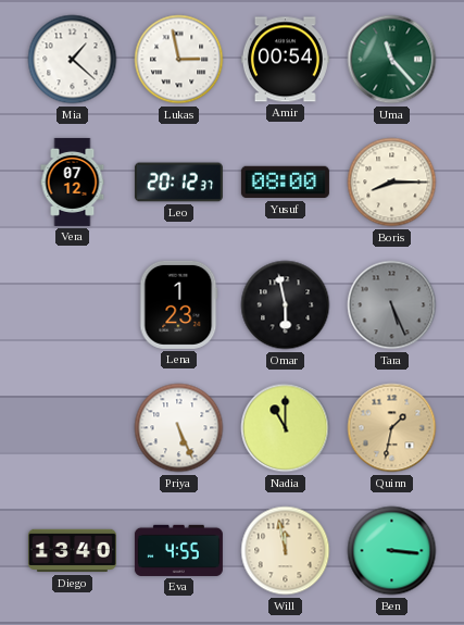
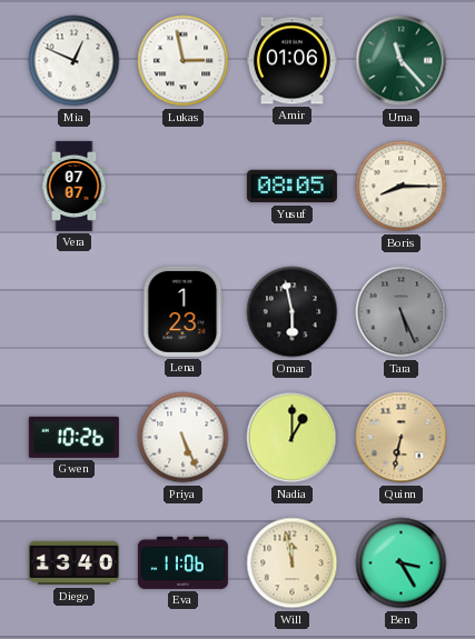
Mia: 1:22 -> 12:49
Amir: 00:54 -> 01:06
Vera: 07:12 -> 07:07
Leo: 20:12 -> none
Yusuf: 08:00 -> 08:05
Gwen: none -> 10:26
Nadia: 11:00 -> 1:00
Quinn: 1:32 -> 6:32
Eva: 4:55 -> 11:06
Ben: 3:16 -> 3:25
